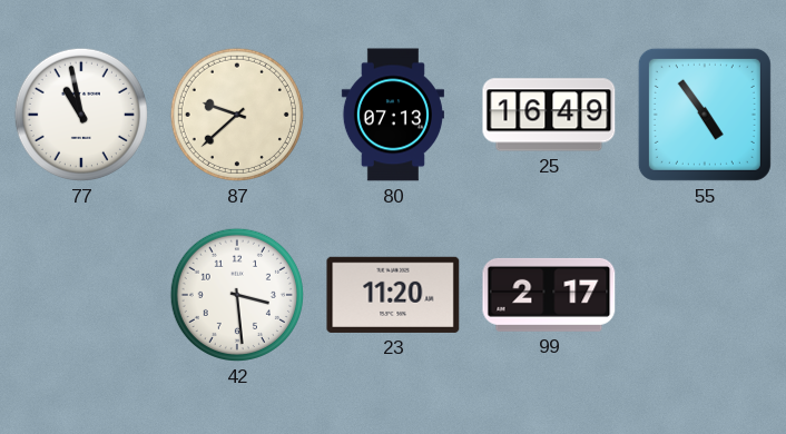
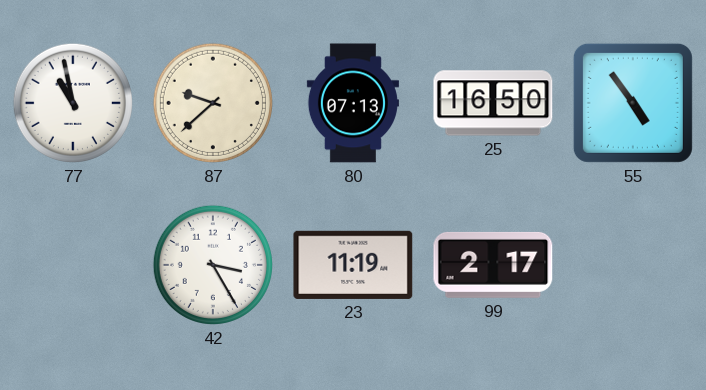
25: 16:49 -> 16:50
42: 3:29 -> 3:25
23: 11:20 -> 11:19
